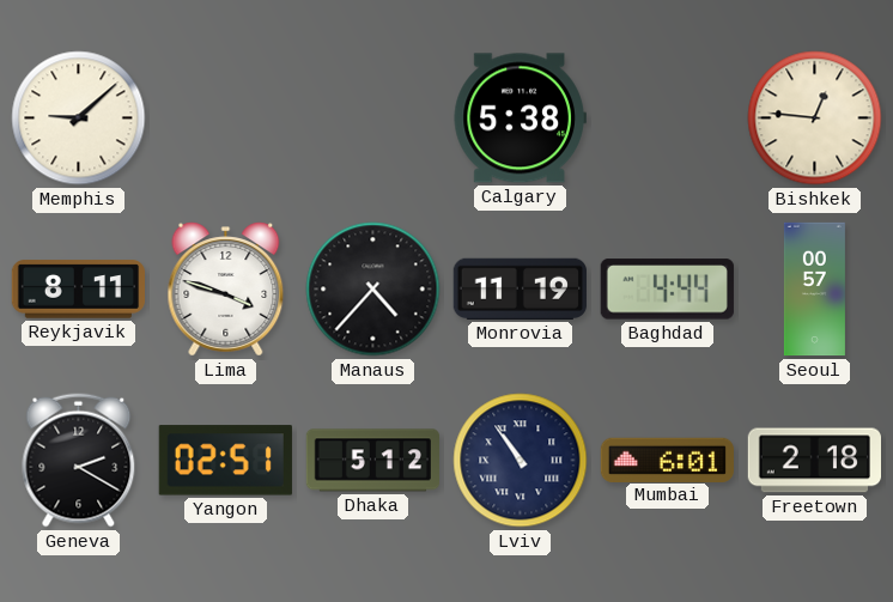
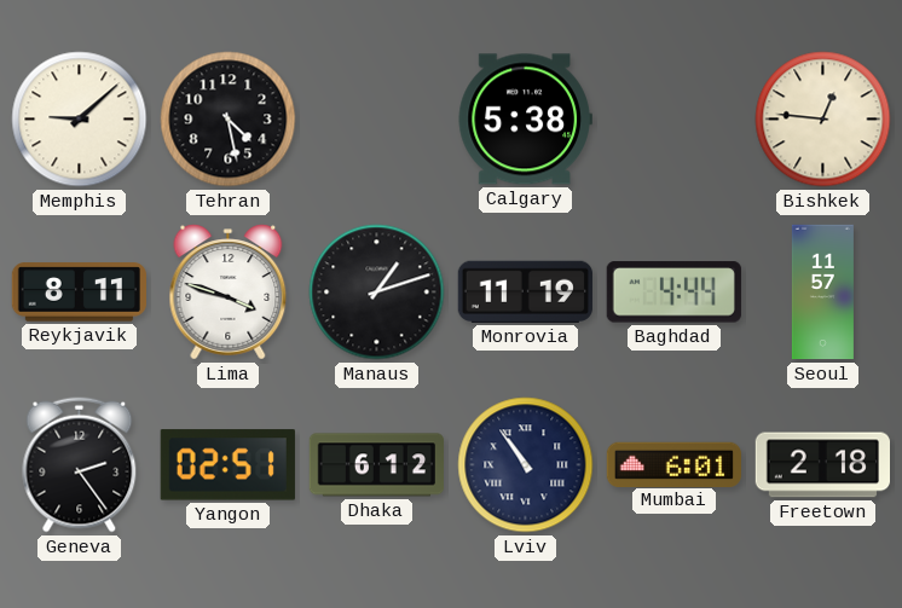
Tehran: none -> 4:28
Manaus: 4:37 -> 1:12
Seoul: 00:57 -> 11:57
Geneva: 2:20 -> 2:24
Dhaka: 5:12 -> 6:12
